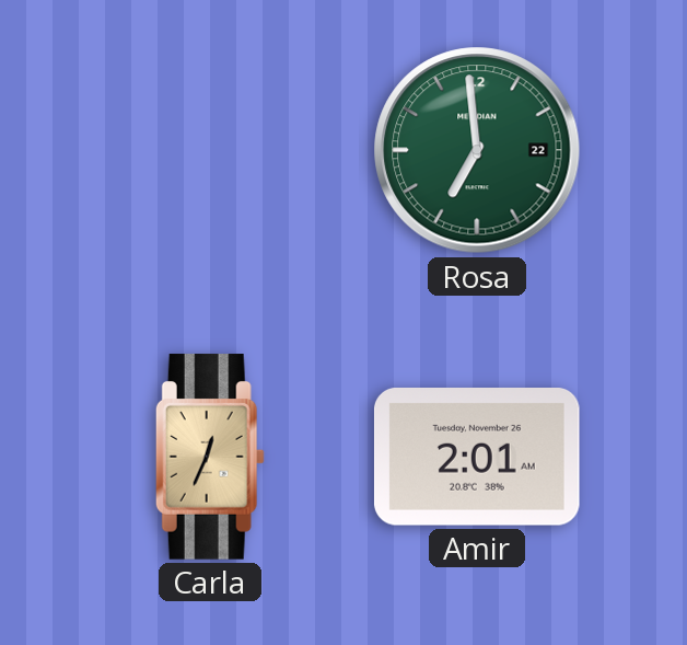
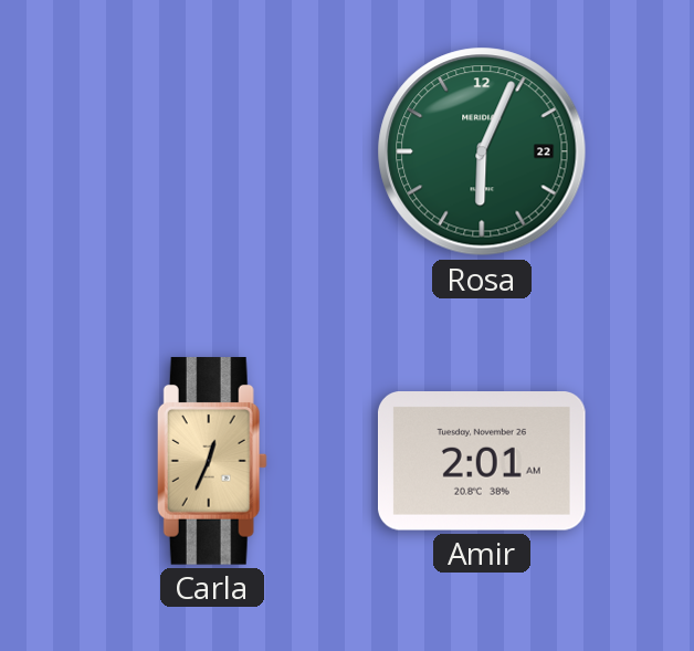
Rosa: 6:59 -> 6:04
